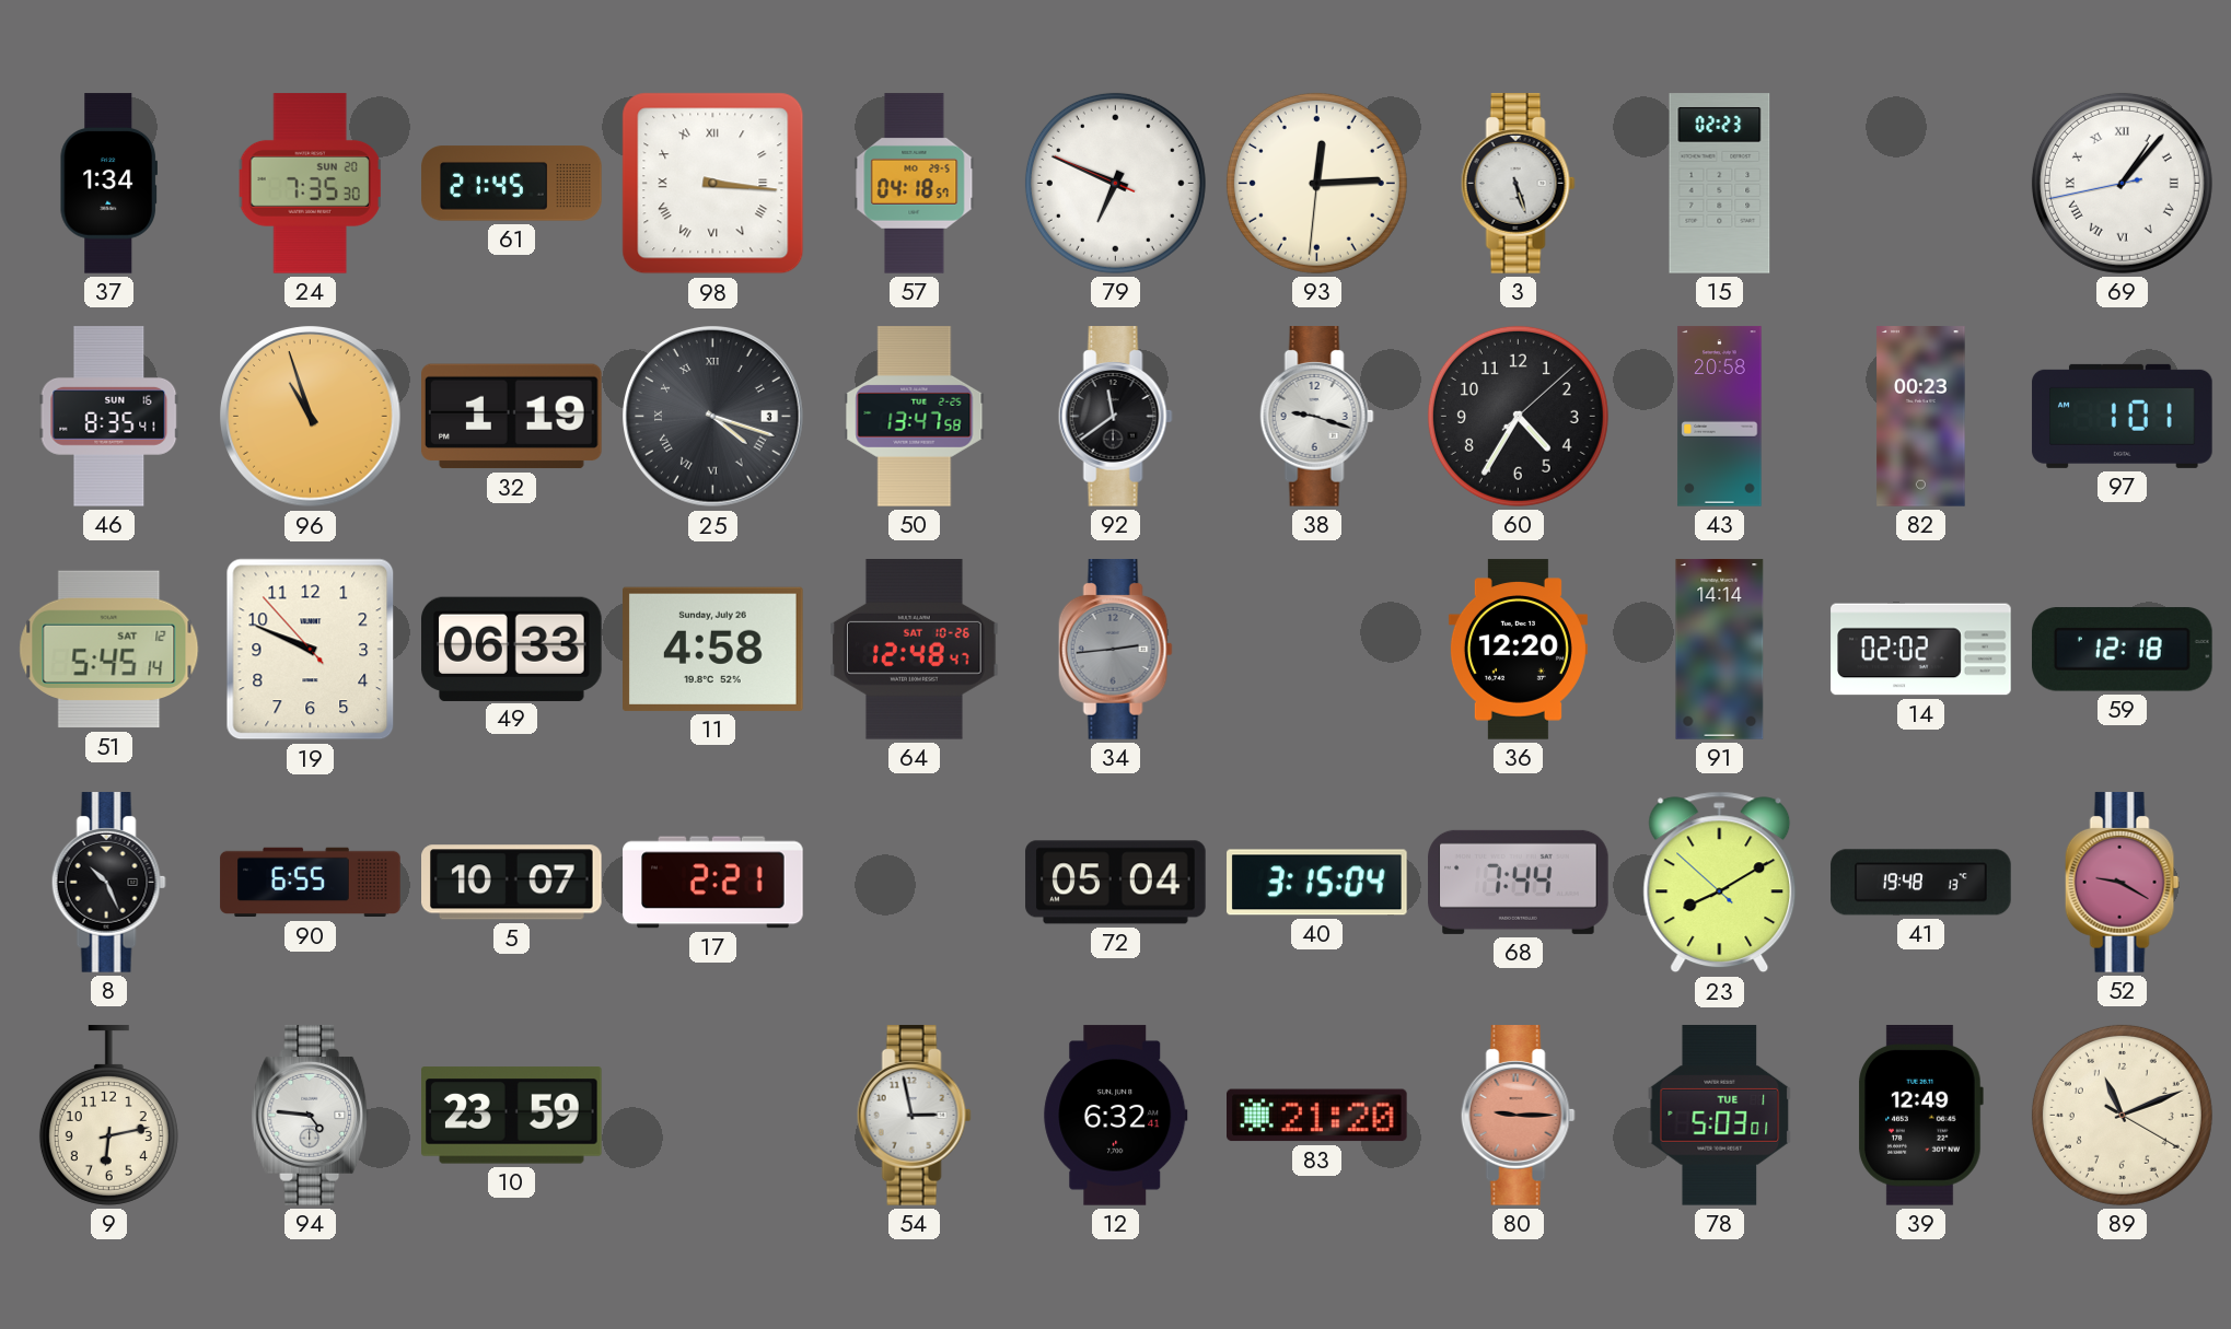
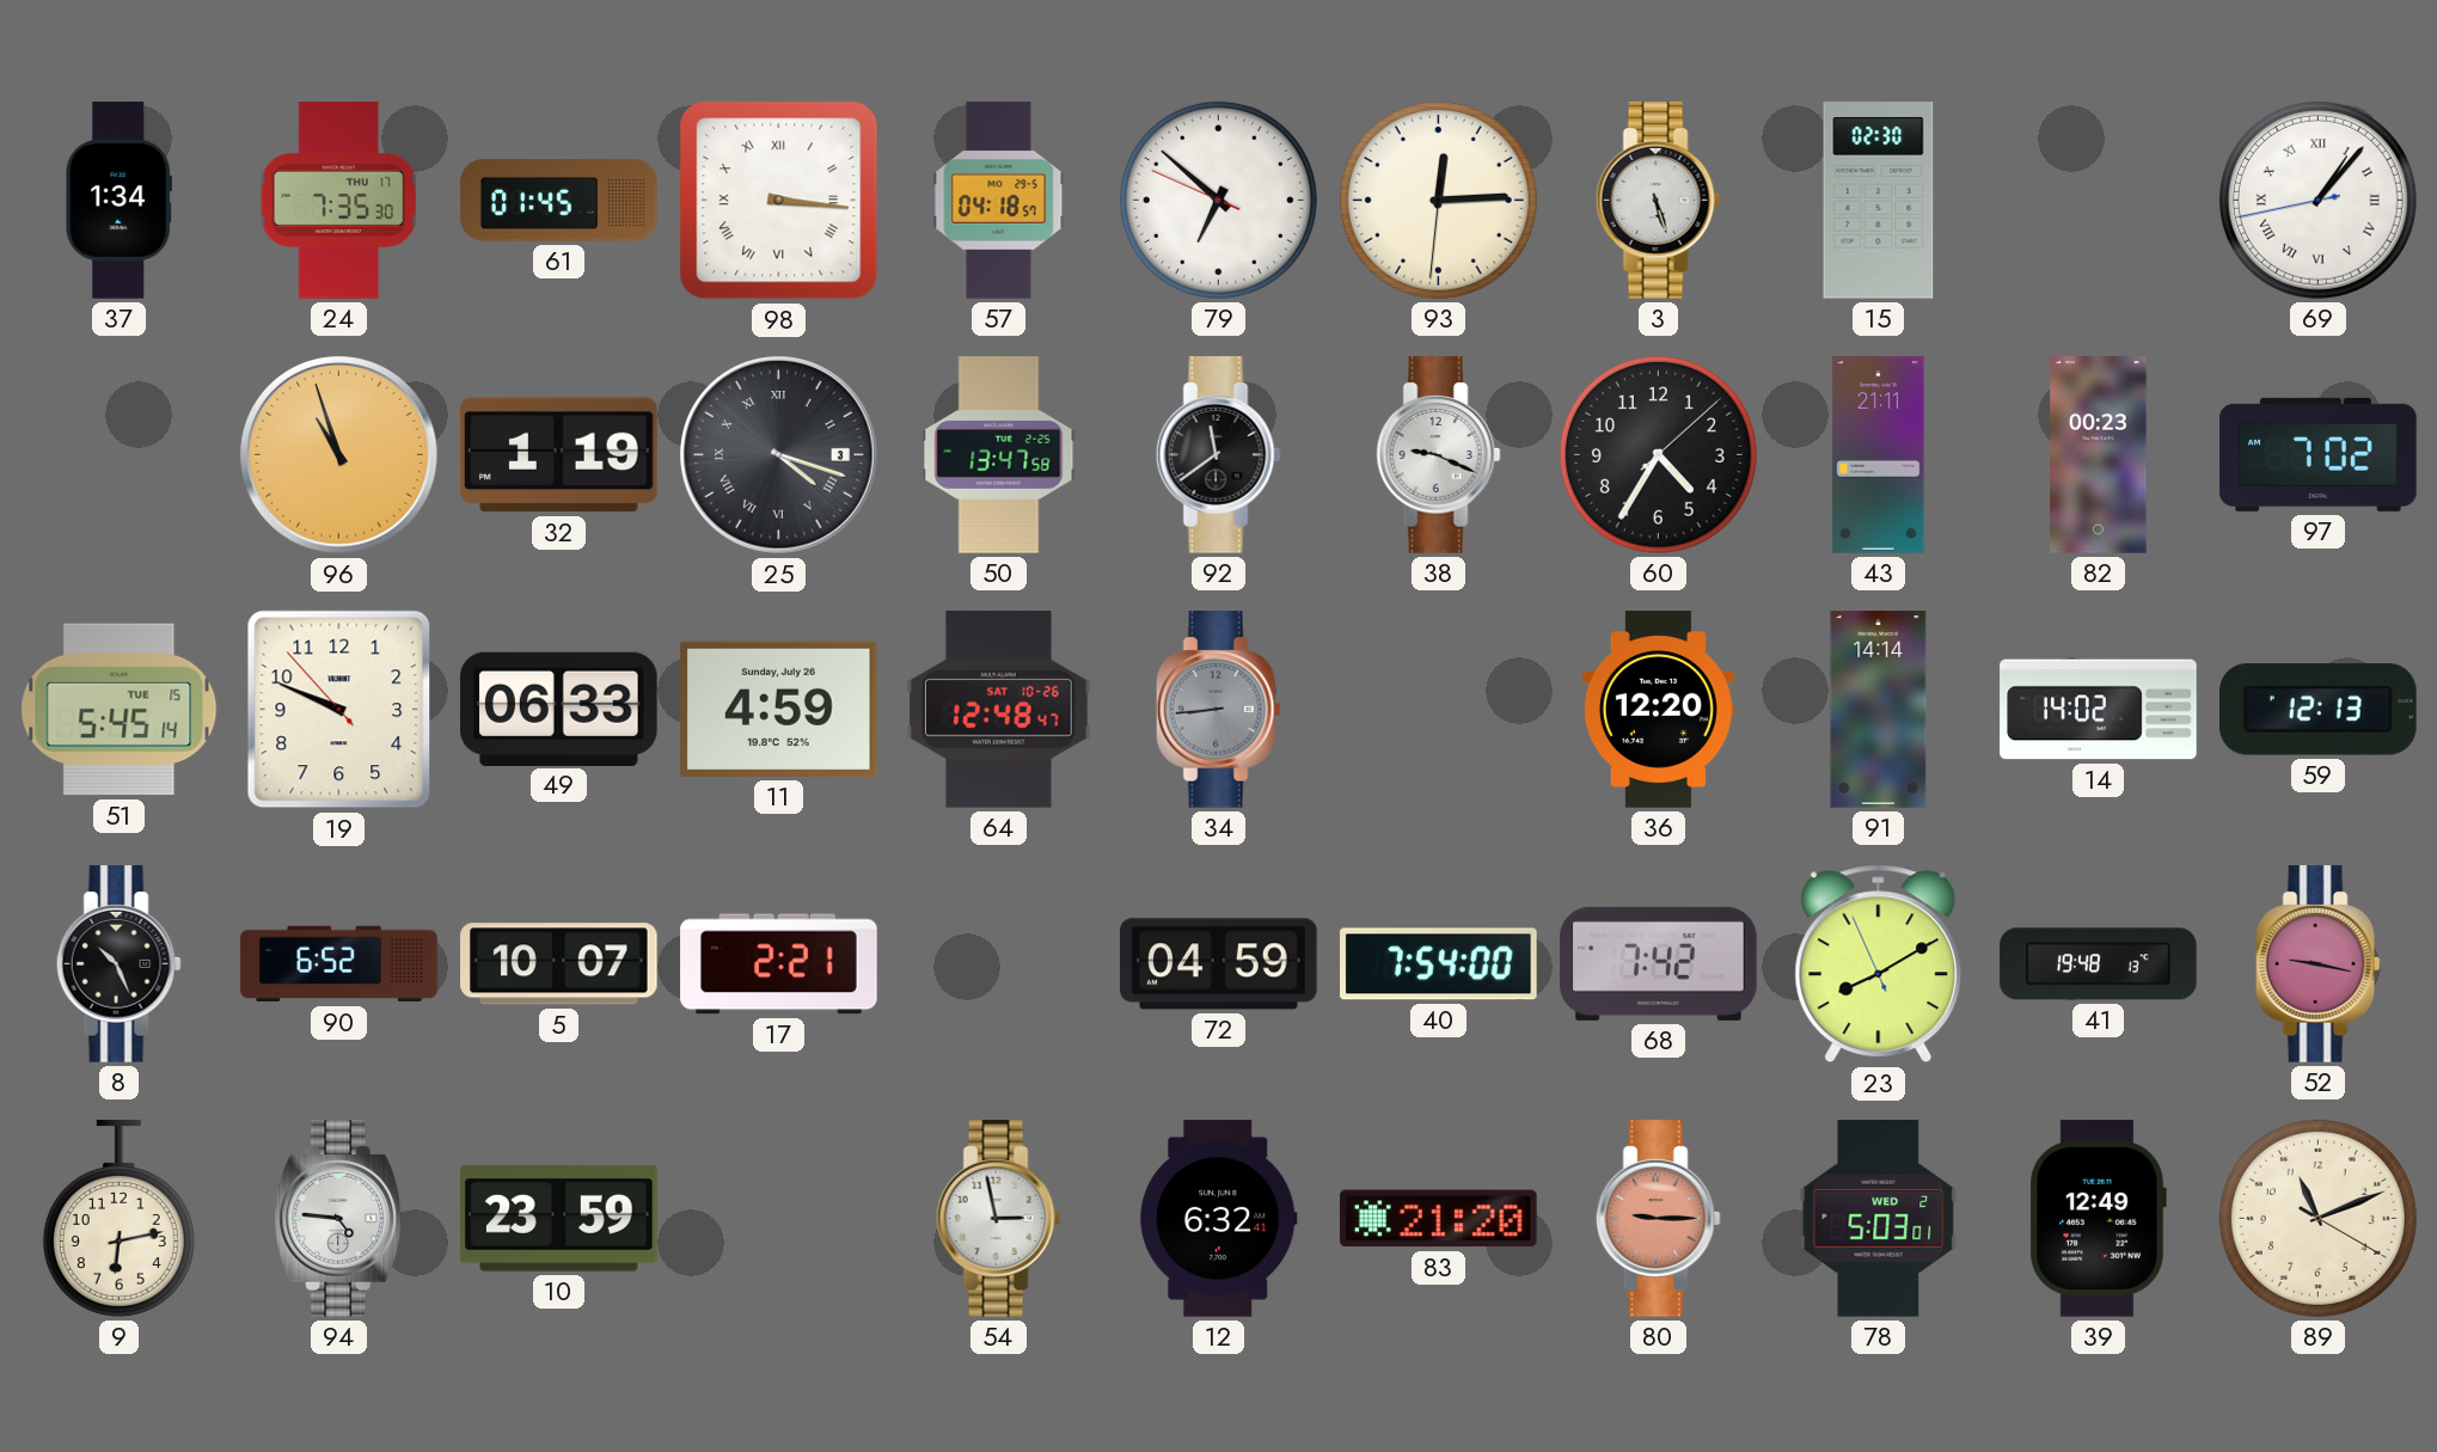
24 date: SUN 20 -> THU 17
61: 21:45 -> 01:45
79: 6:48 -> 6:51
15: 02:23 -> 02:30
46: 8:35 -> none
38: 9:18 -> 9:19
43: 20:58 -> 21:11
97: 1:01 -> 7:02
51 date: SAT 12 -> TUE 15
11: 4:58 -> 4:59
34: 2:44 -> 8:44
14: 02:02 -> 14:02
59: 12:18 -> 12:13
90: 6:55 -> 6:52
72: 05:04 -> 04:59
40: 3:15 -> 7:54
68: 7:44 -> 7:42
23: 8:09:52 -> 8:09:56
52: 9:20 -> 9:17
78 date: TUE 1 -> WED 2
